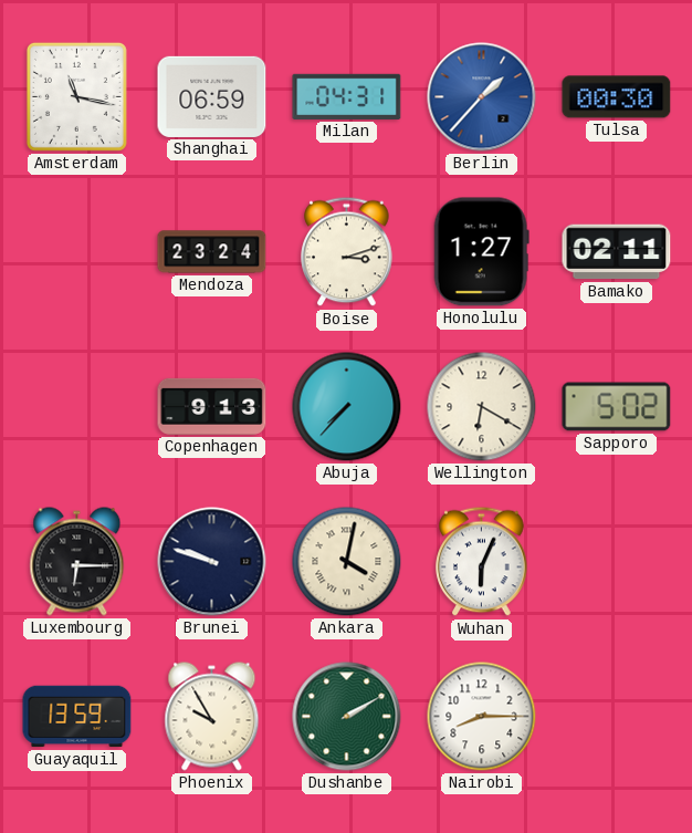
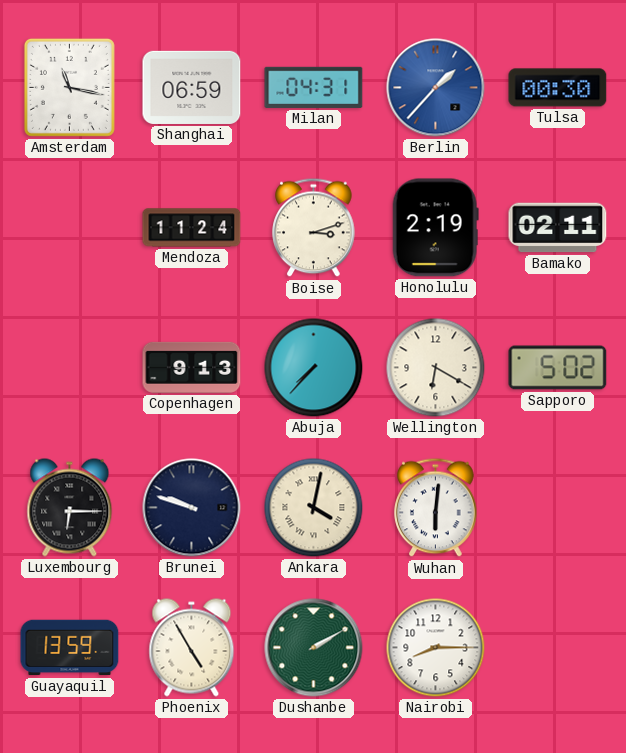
Mendoza: 23:24 -> 11:24
Honolulu: 1:27 -> 2:19
Wuhan: 6:04 -> 6:01
Phoenix: 9:55 -> 4:55
